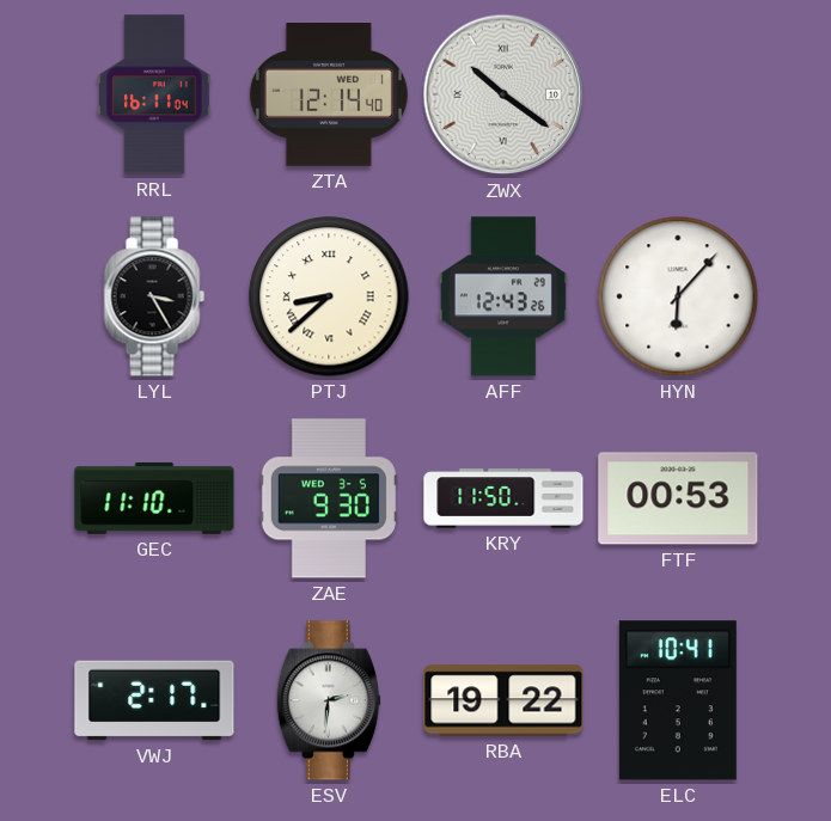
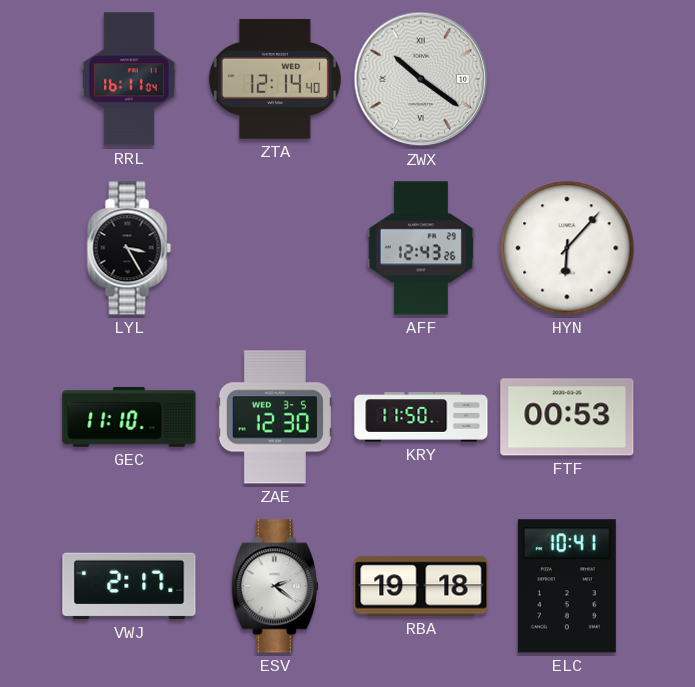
PTJ: 8:38 -> none
ZAE: 9:30 -> 12:30
ESV: 2:31 -> 2:21
RBA: 19:22 -> 19:18
